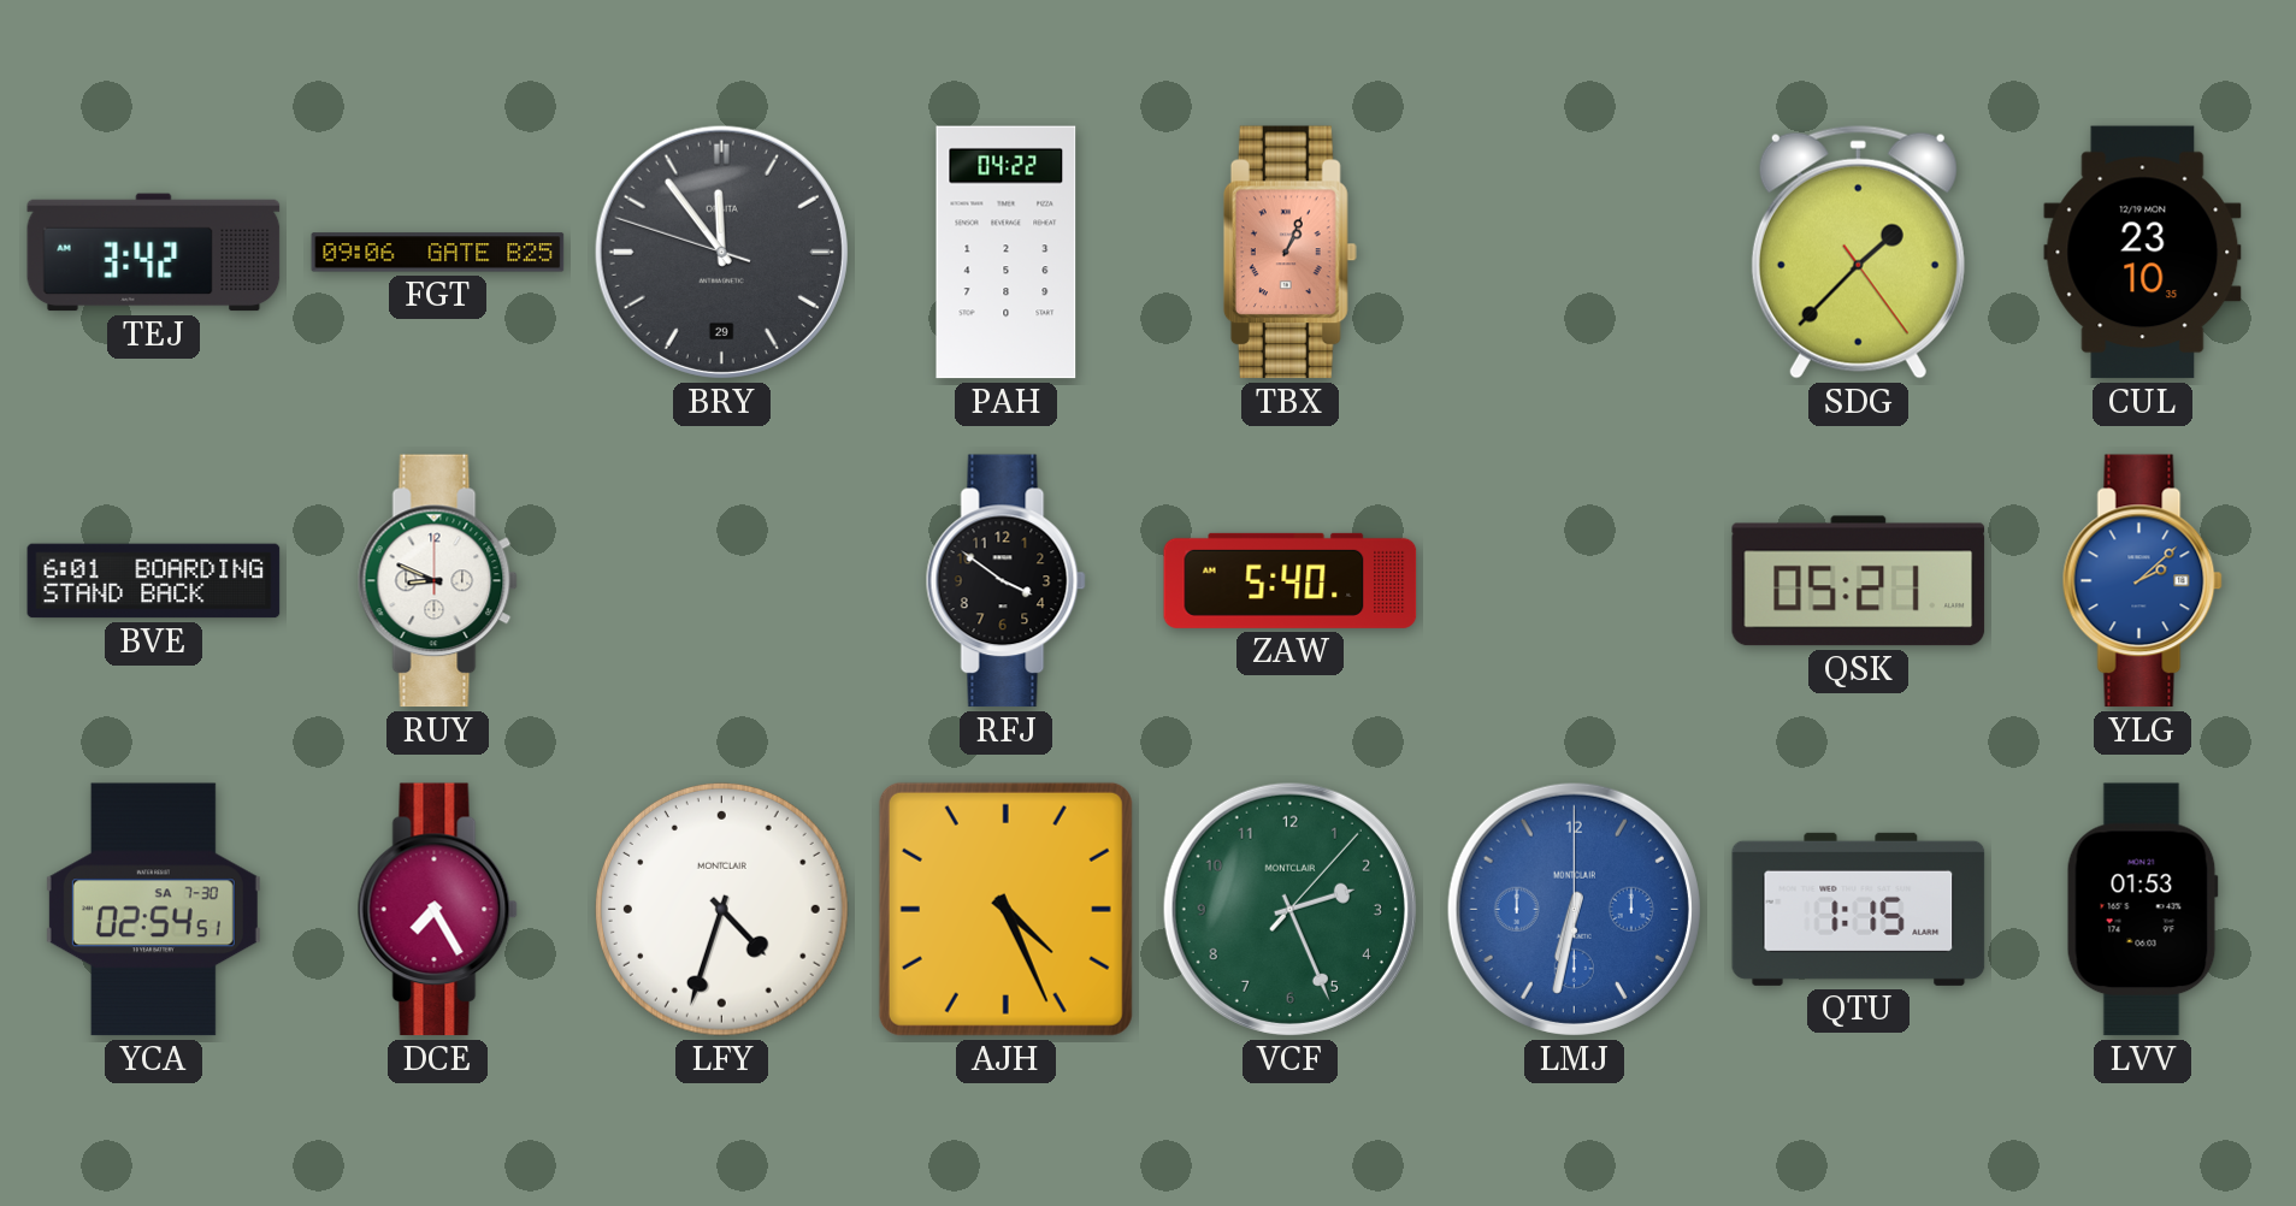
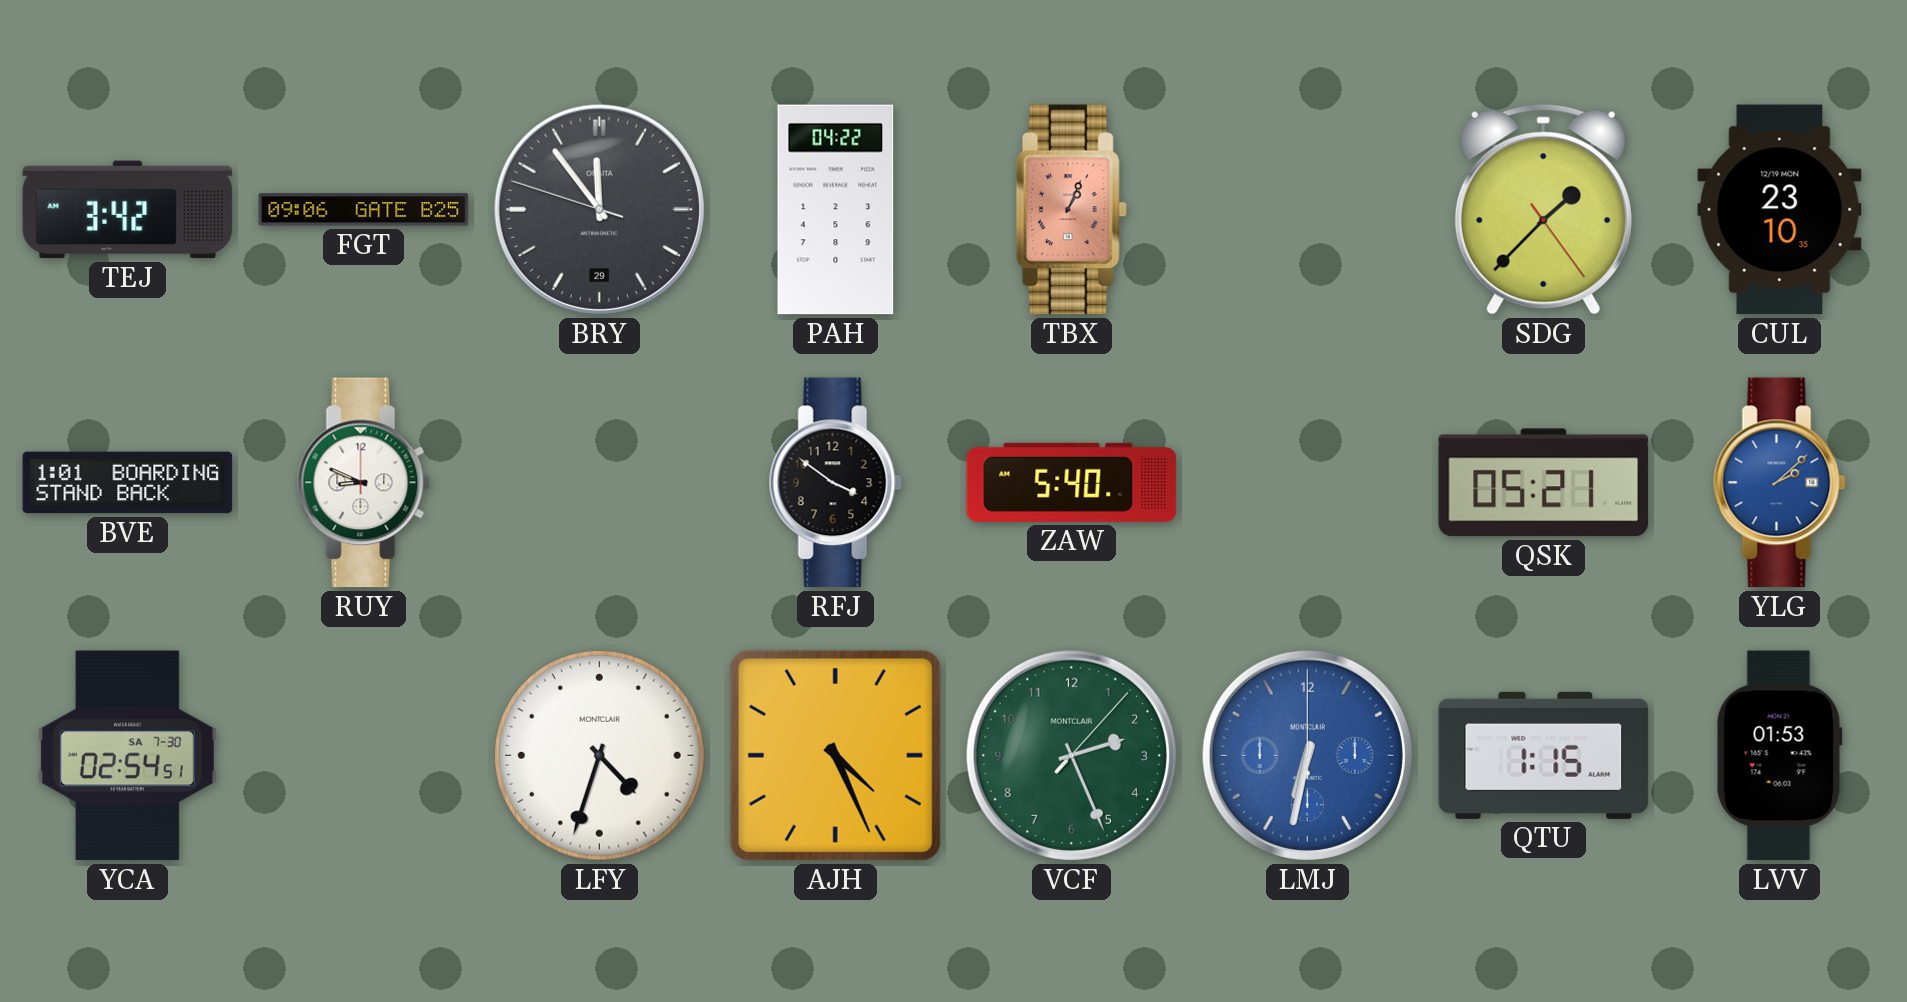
BVE: 6:01 -> 1:01
DCE: 7:25 -> none
